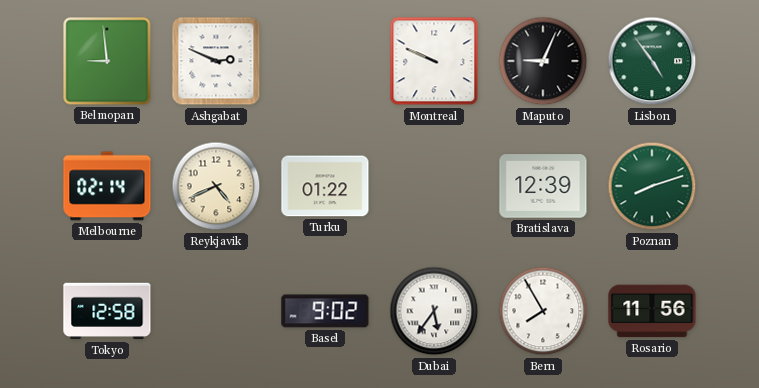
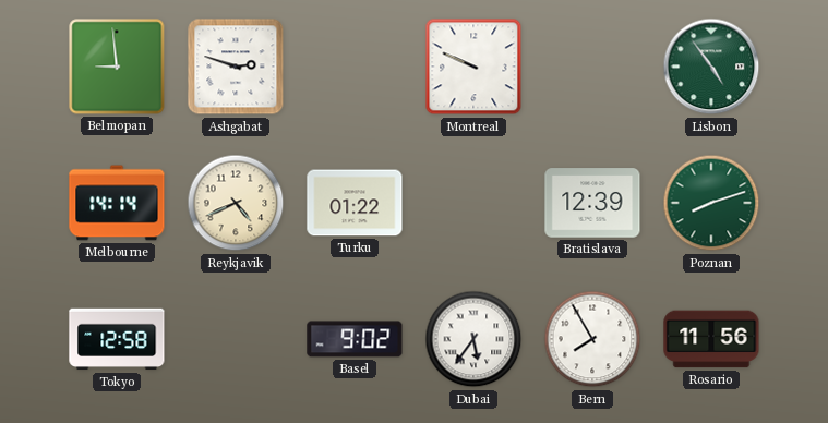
Ashgabat: 2:49 -> 2:48
Maputo: 9:04 -> none
Melbourne: 02:14 -> 14:14
